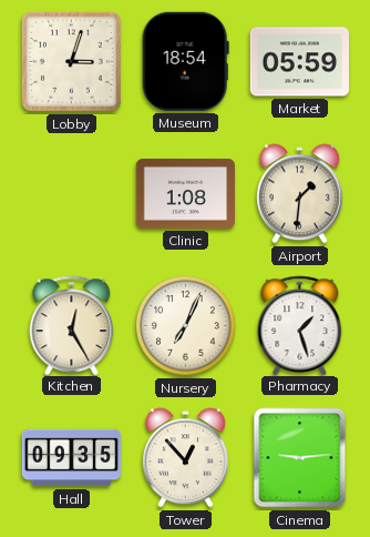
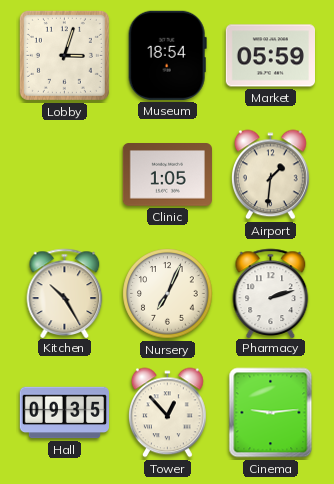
Clinic: 1:08 -> 1:05
Kitchen: 12:25 -> 10:25
Pharmacy: 1:27 -> 2:12
